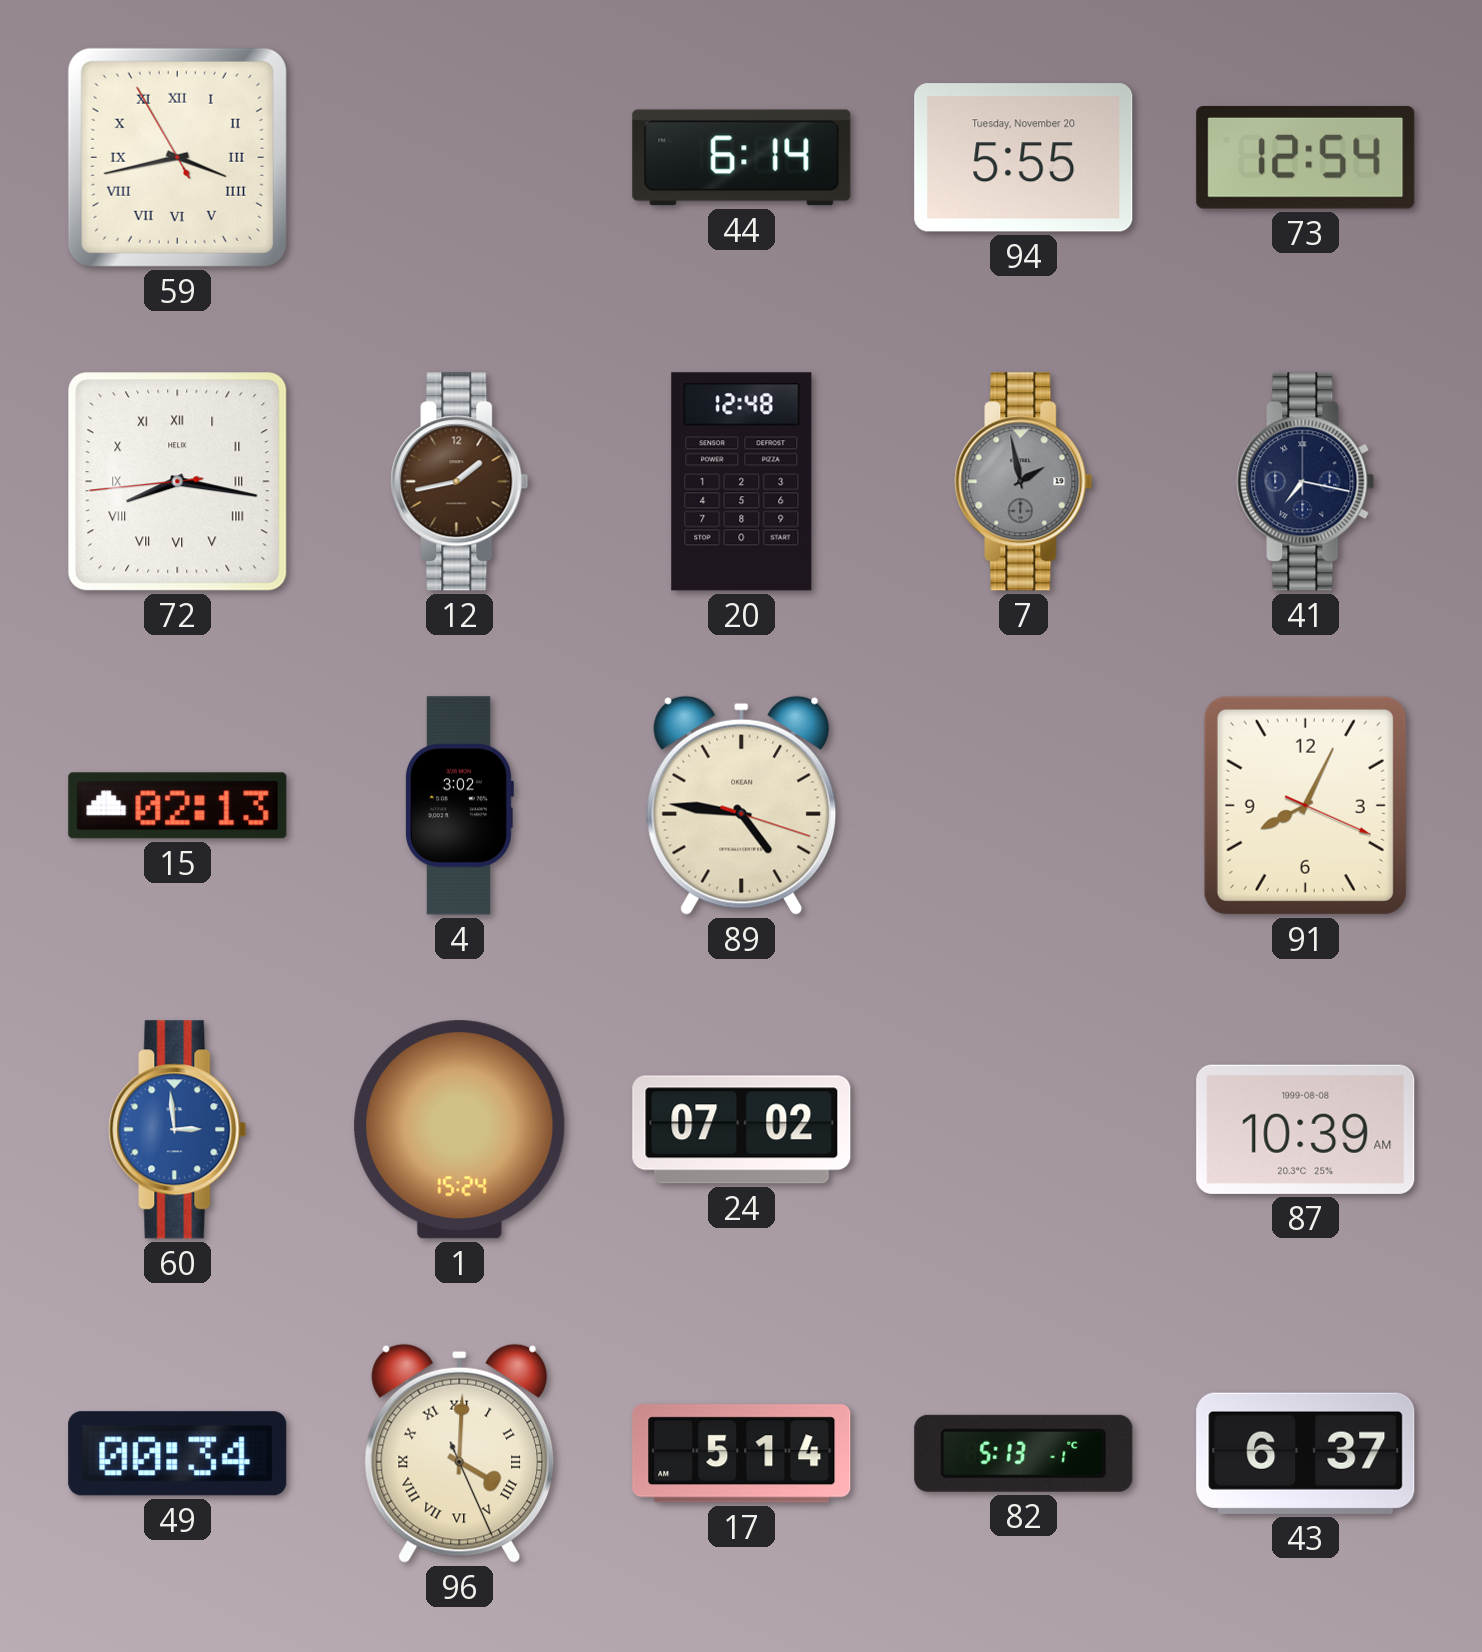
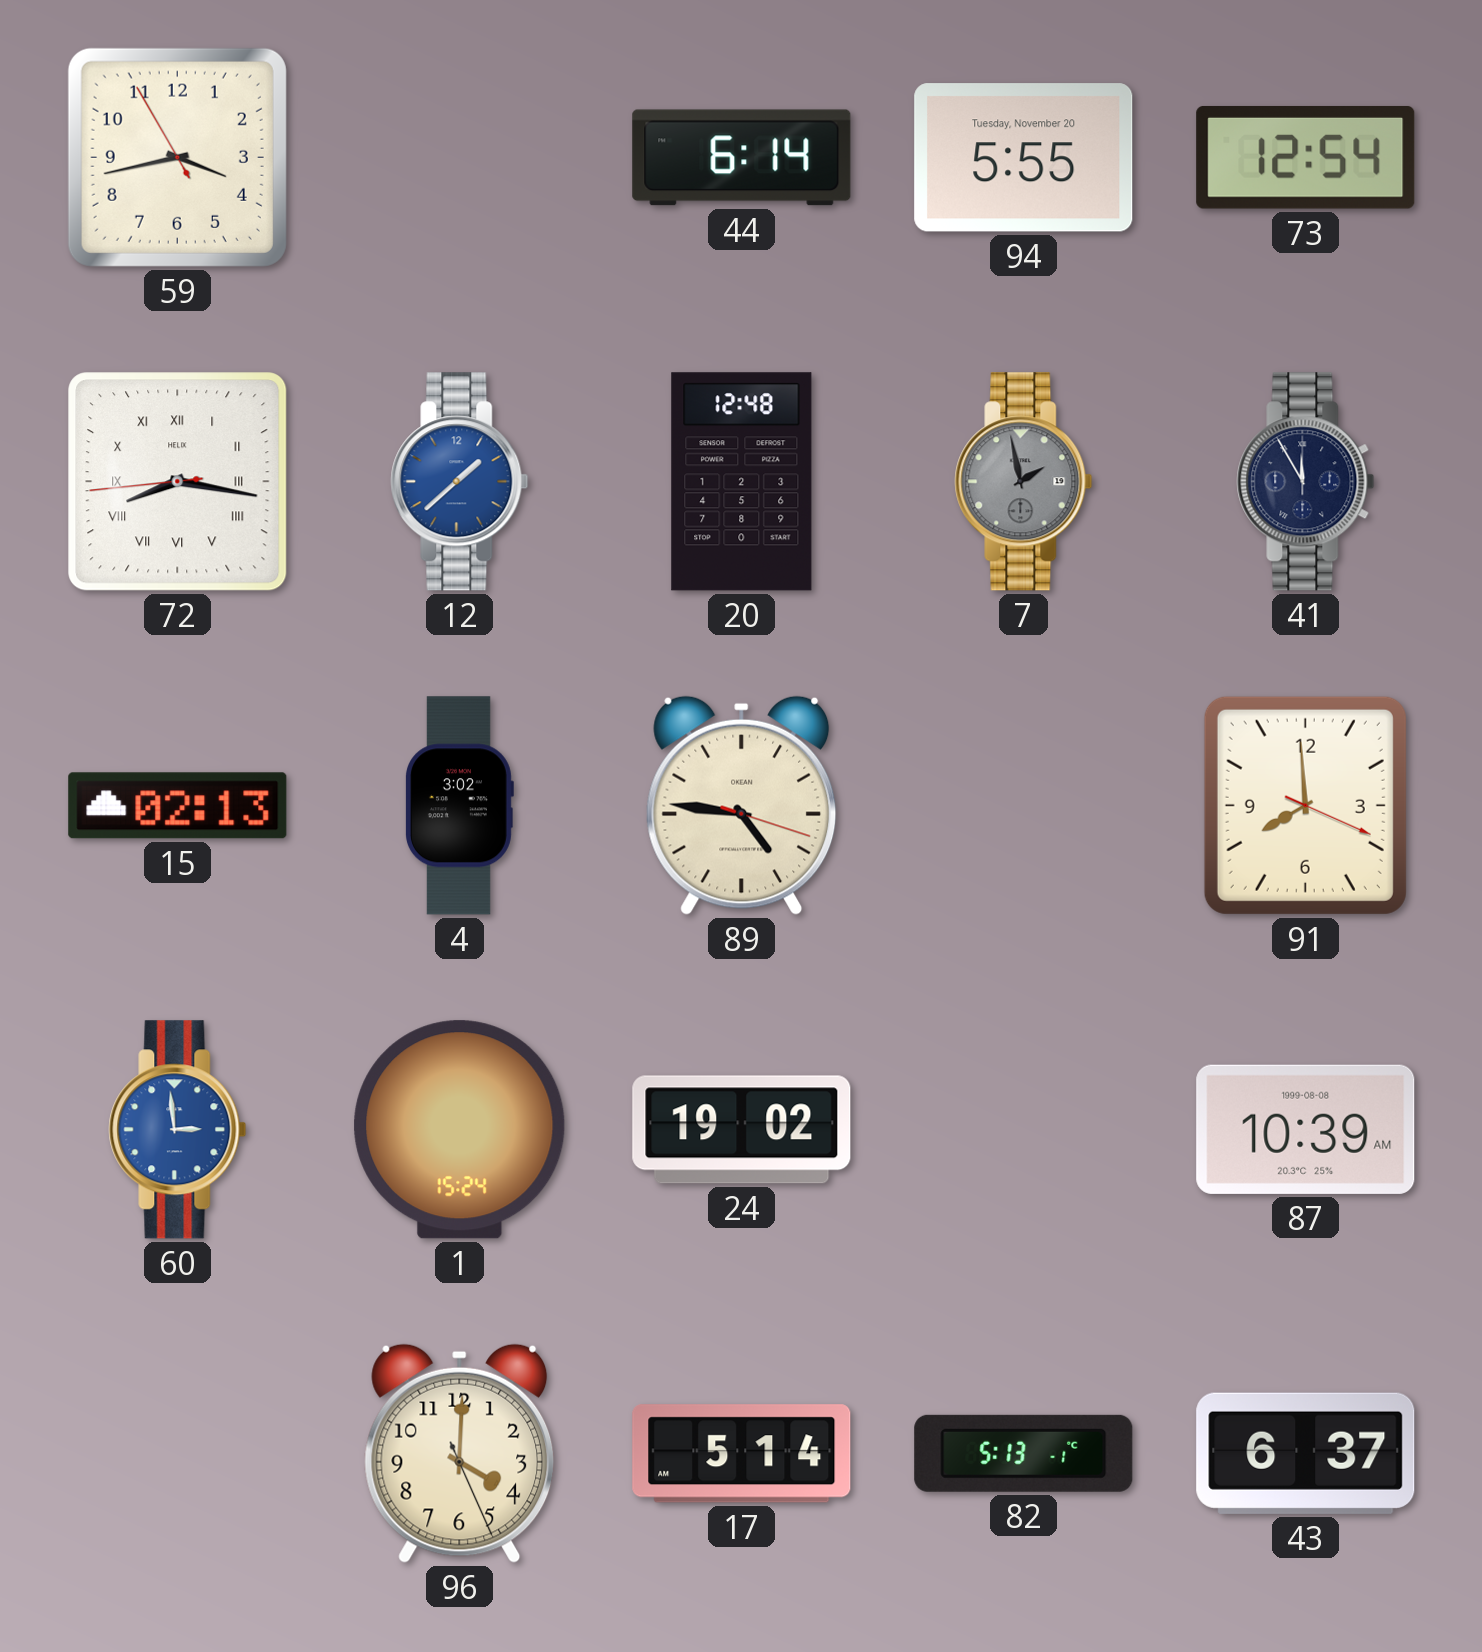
59 numerals: Roman -> Arabic
12: 1:43 -> 1:38
12 dial: brown -> blue
41: 7:17 -> 11:55
91: 8:04 -> 7:59
24: 07:02 -> 19:02
49: 00:34 -> none
96 numerals: Roman -> Arabic
